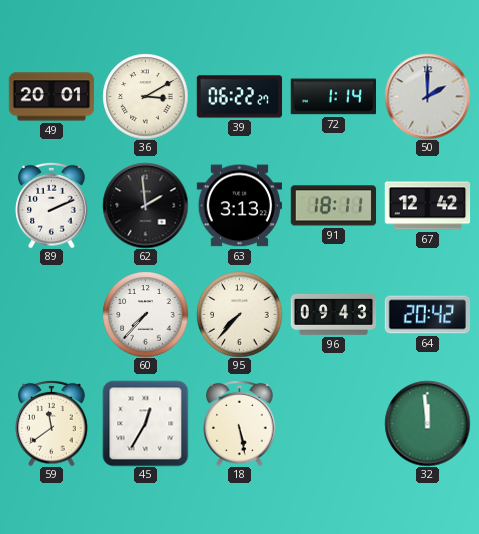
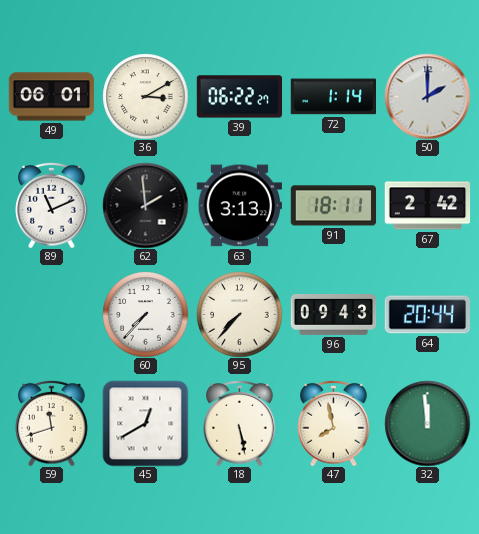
49: 20:01 -> 06:01
89: 2:11 -> 11:11
67: 12:42 -> 2:42
64: 20:42 -> 20:44
59: 11:39 -> 11:42
45: 12:35 -> 12:40
47: none -> 7:58
